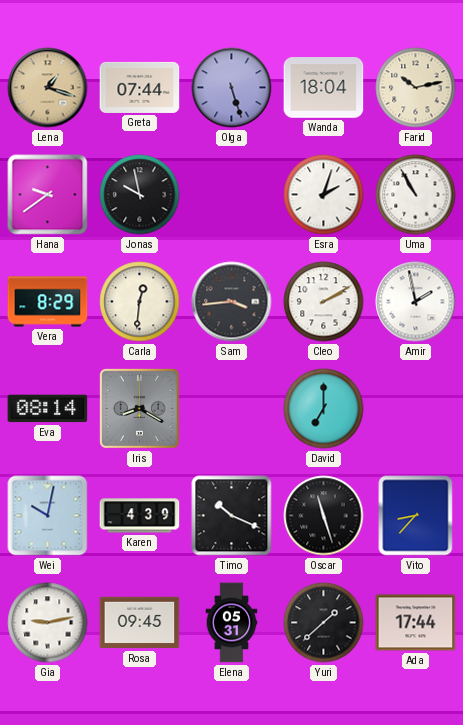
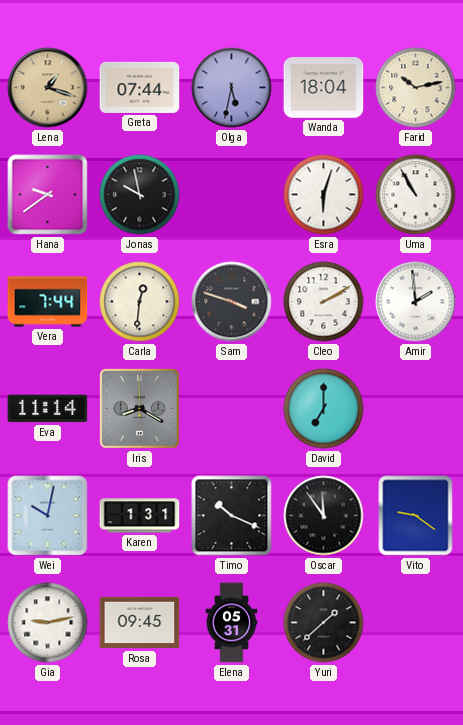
Olga: 5:27 -> 5:32
Esra: 2:03 -> 6:03
Vera: 8:29 -> 7:44
Sam: 3:44 -> 3:48
Amir: 1:58 -> 1:59
Eva: 08:14 -> 11:14
Karen: 4:39 -> 1:31
Oscar: 11:27 -> 11:54
Vito: 8:37 -> 9:21
Ada: 17:44 -> none
